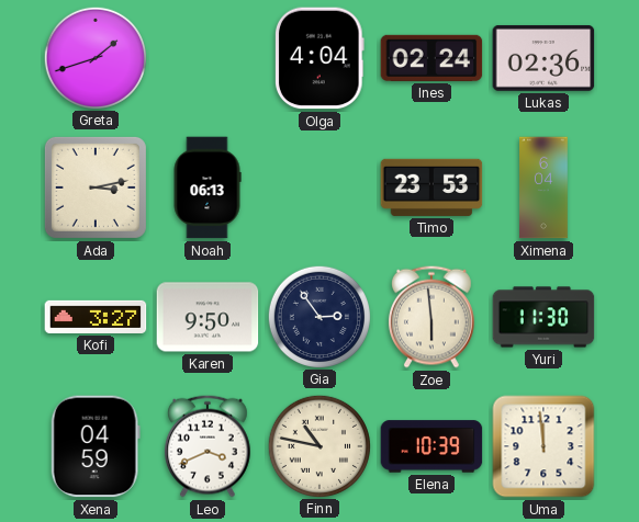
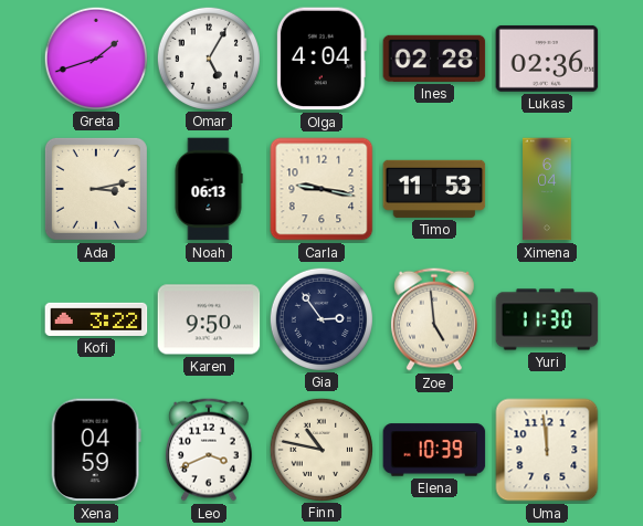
Omar: none -> 5:05
Ines: 02:24 -> 02:28
Carla: none -> 9:17
Timo: 23:53 -> 11:53
Kofi: 3:27 -> 3:22
Zoe: 5:59 -> 4:59
